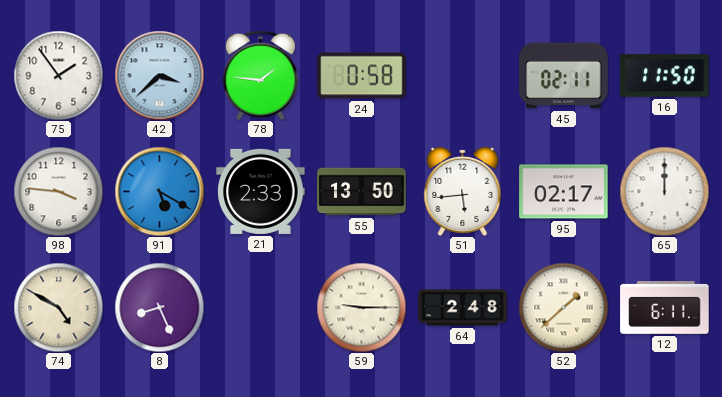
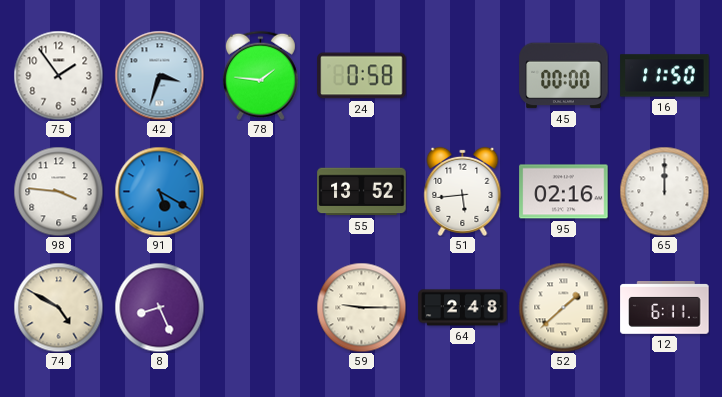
42: 3:38 -> 3:33
45: 02:11 -> 00:00
21: 2:33 -> none
55: 13:50 -> 13:52
95: 02:17 -> 02:16
